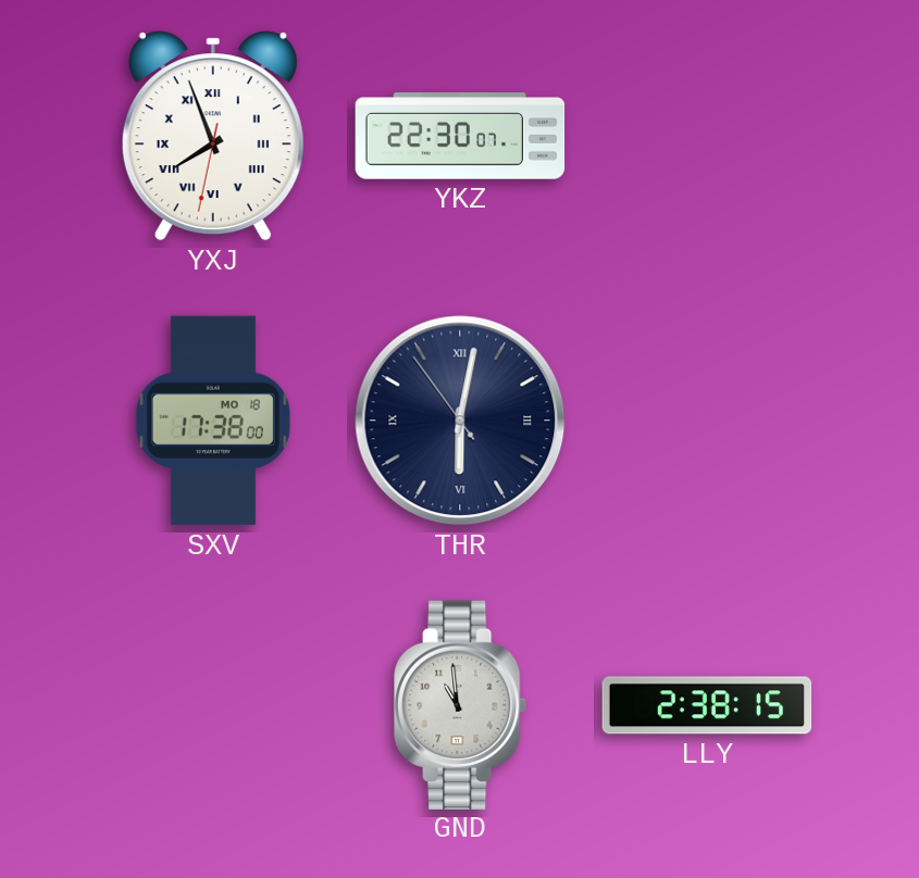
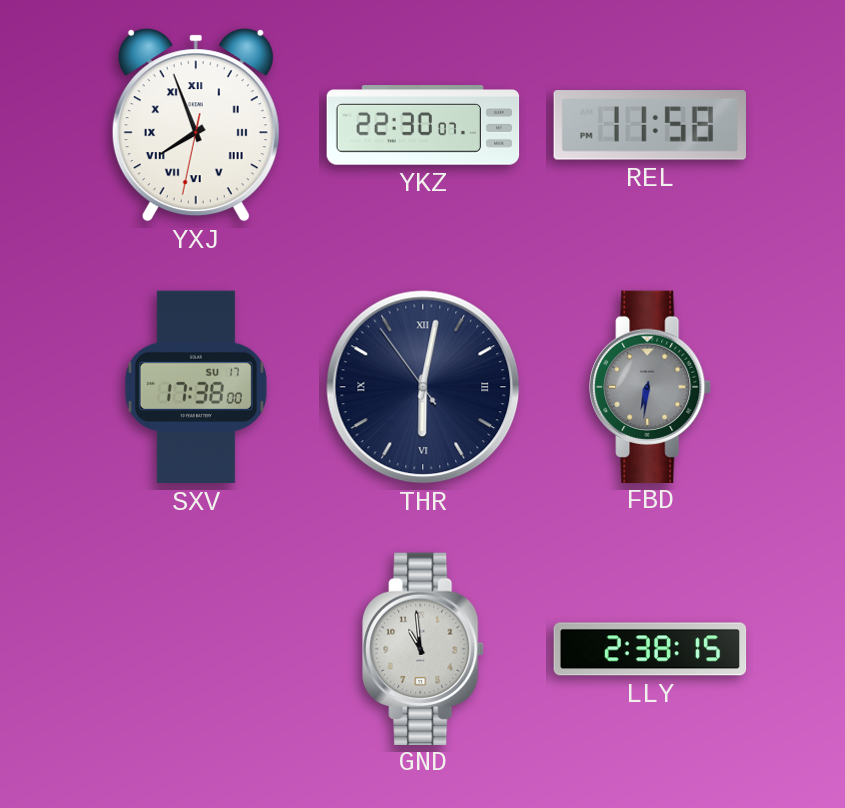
REL: none -> 11:58
SXV date: MO 18 -> SU 17
FBD: none -> 6:31
